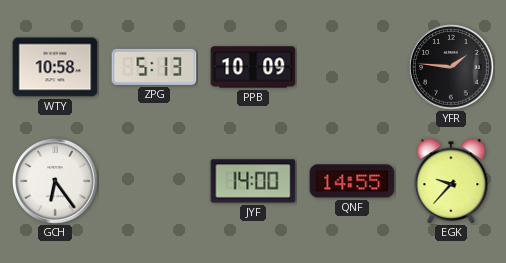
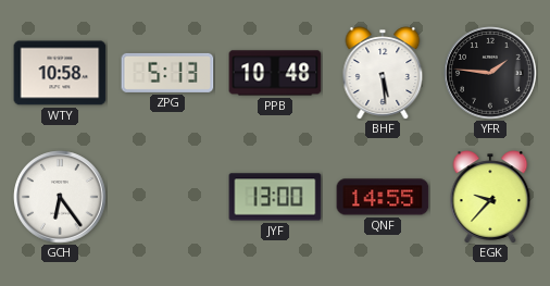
PPB: 10:09 -> 10:48
BHF: none -> 5:29
JYF: 14:00 -> 13:00
